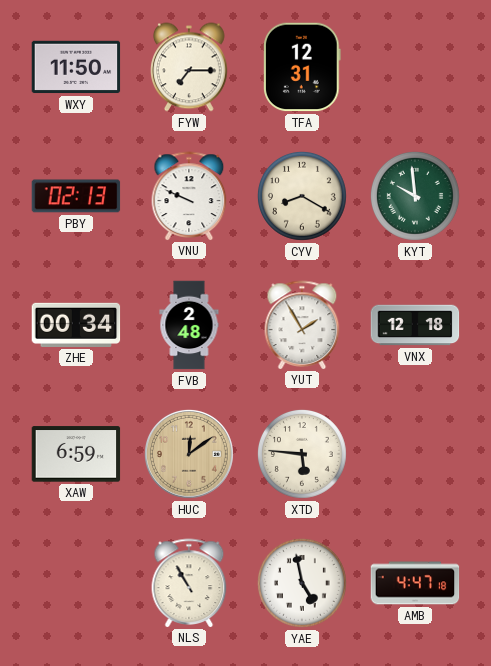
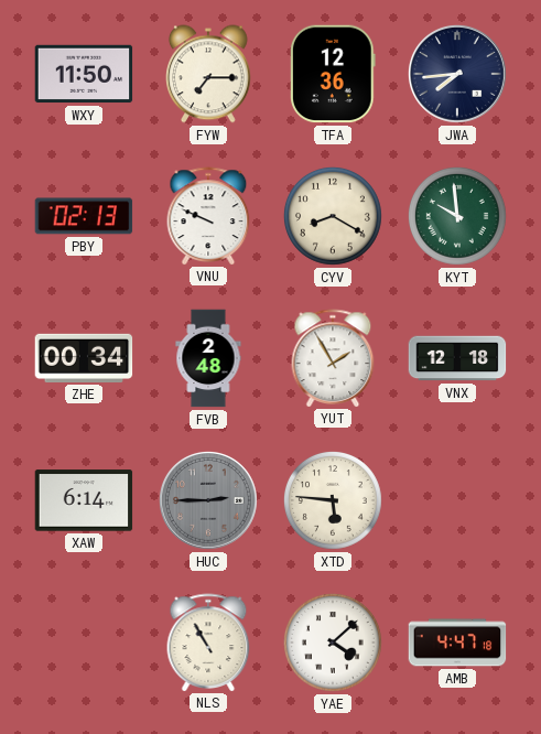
TFA: 12:31 -> 12:36
JWA: none -> 7:44
XAW: 6:59 -> 6:14
HUC: 12:09 -> 2:45
HUC dial: champagne -> grey
YAE: 4:58 -> 4:08
